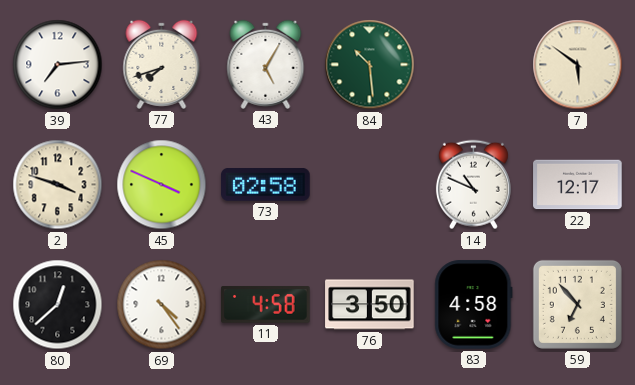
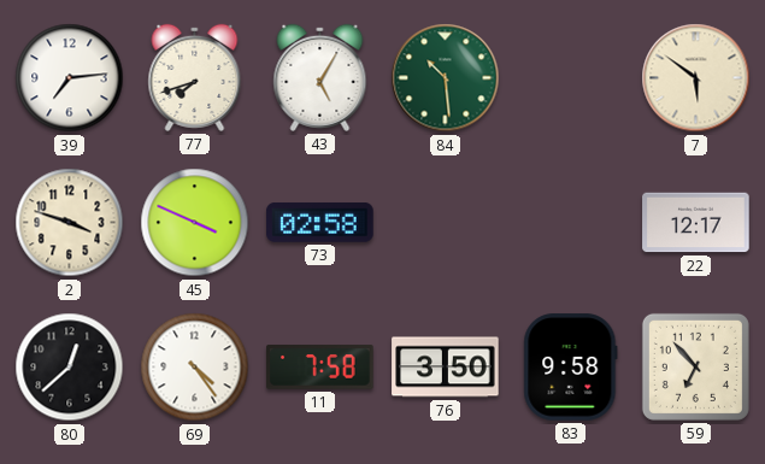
14: 10:49 -> none
11: 4:58 -> 7:58
83: 4:58 -> 9:58
